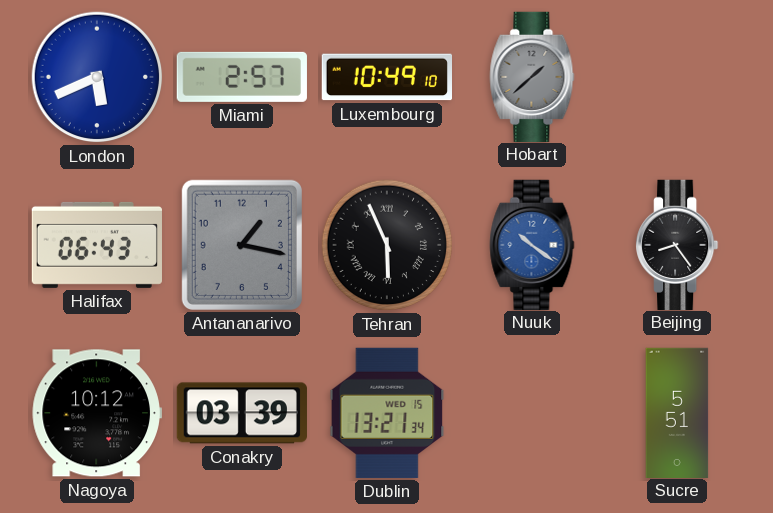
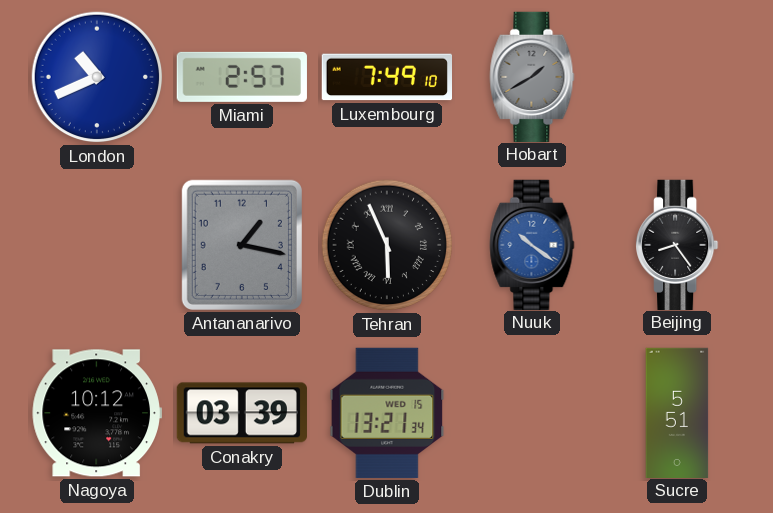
London: 5:41 -> 10:41
Luxembourg: 10:49 -> 7:49
Hobart: 1:38 -> 1:40
Halifax: 06:43 -> none
